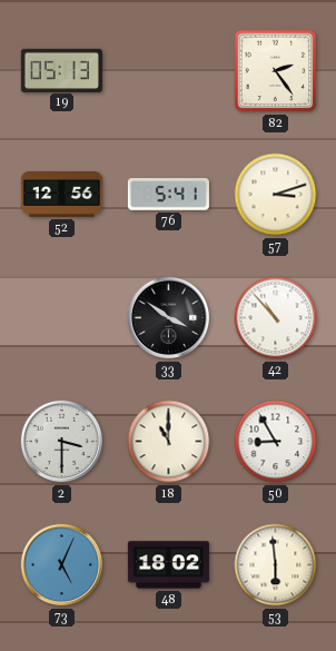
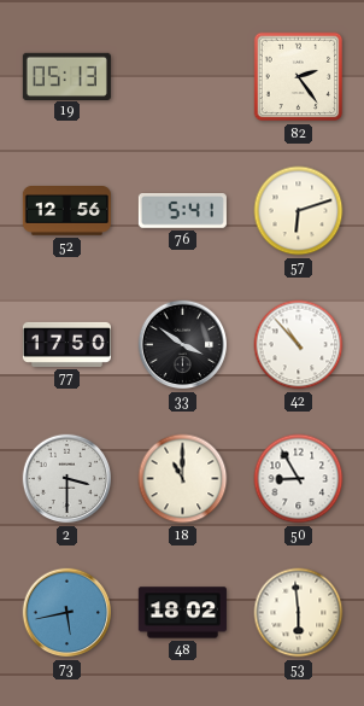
57: 3:12 -> 6:12
77: none -> 17:50
73: 5:04 -> 5:43
